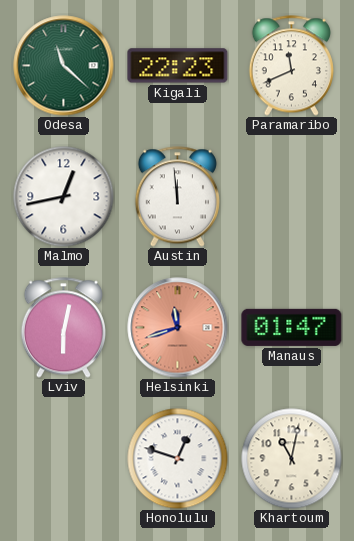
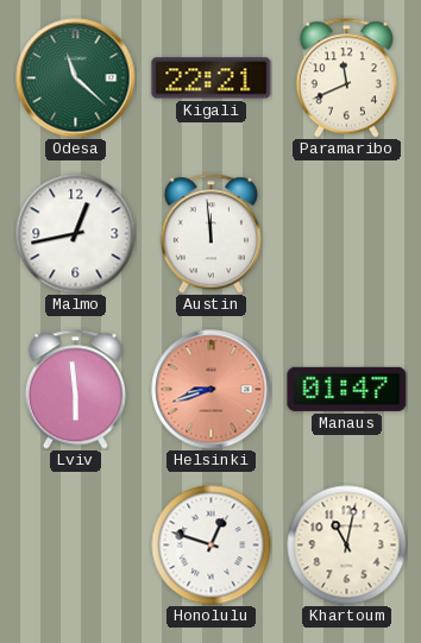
Kigali: 22:23 -> 22:21
Lviv: 6:02 -> 5:59
Helsinki: 11:42 -> 8:42
